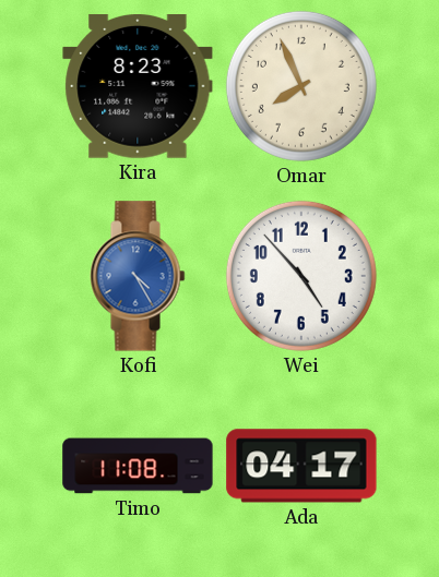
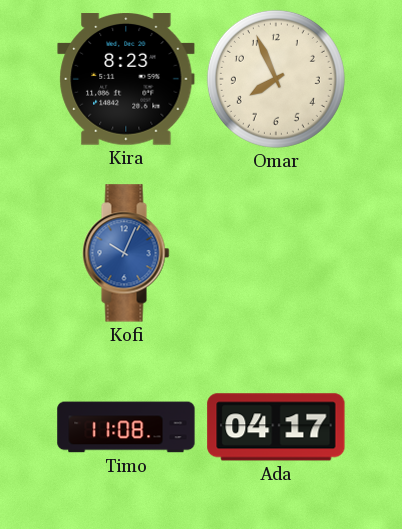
Kofi: 4:25 -> 10:04
Wei: 4:53 -> none
